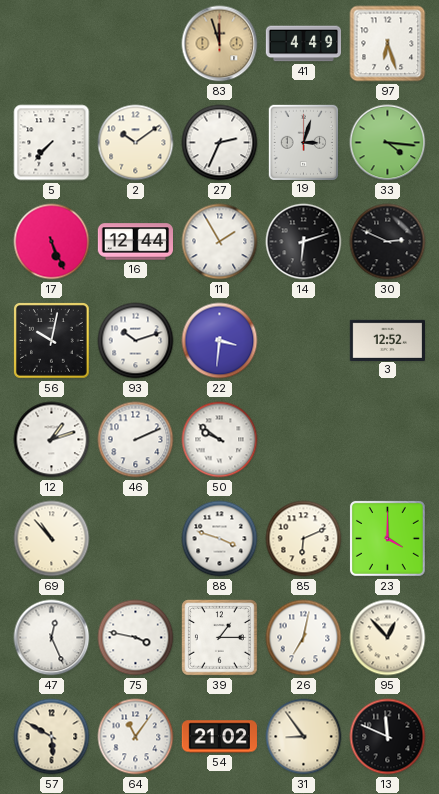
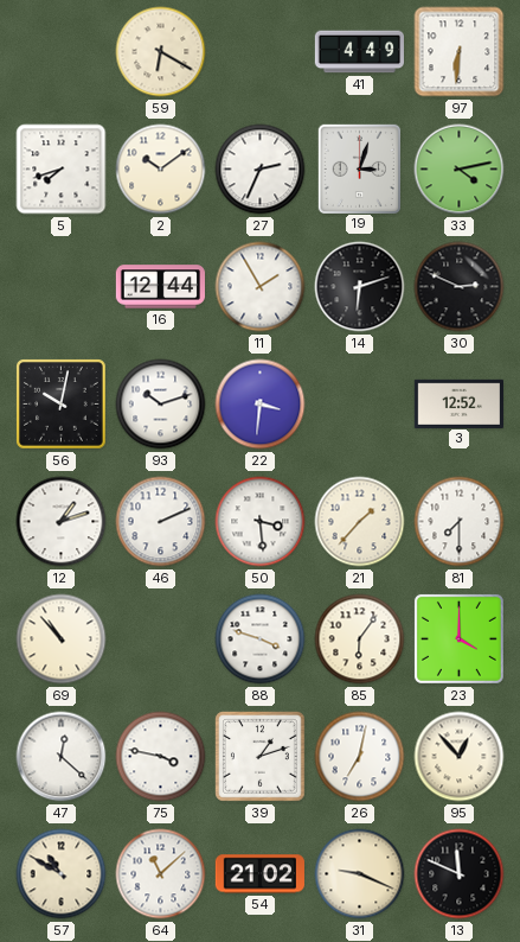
59: none -> 6:20
83: 11:57 -> none
97: 6:27 -> 6:31
5: 7:37 -> 7:42
33: 4:16 -> 4:13
17: 5:26 -> none
50: 9:51 -> 3:29
21: none -> 1:37
81: none -> 7:30
85: 6:11 -> 6:06
47: 12:26 -> 12:22
39: 1:15 -> 1:12
57: 5:50 -> 10:50
64: 11:06 -> 11:08
31: 8:54 -> 9:19
